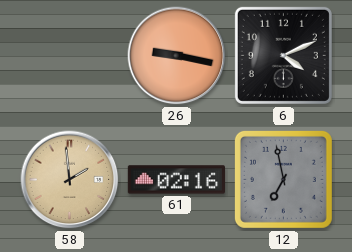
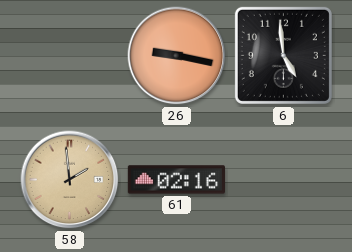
6: 4:11 -> 4:59
12: 6:58 -> none
